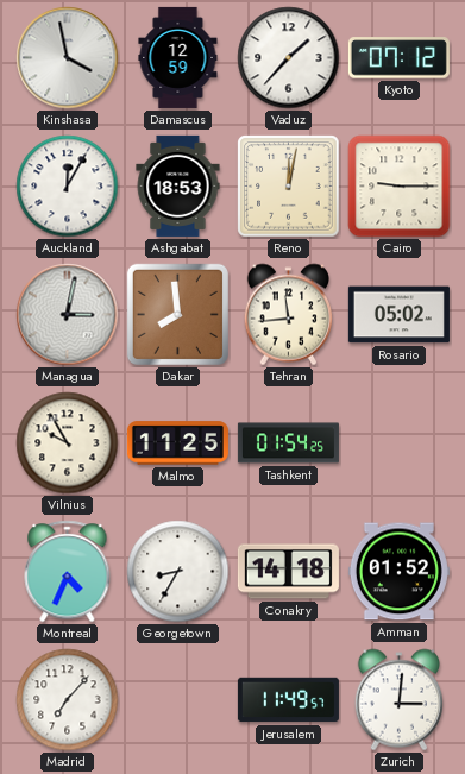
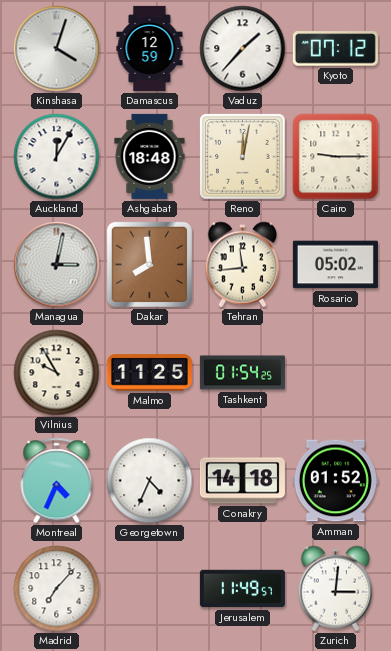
Kinshasa: 3:58 -> 4:03
Ashgabat: 18:53 -> 18:48
Georgetown: 8:35 -> 4:34
